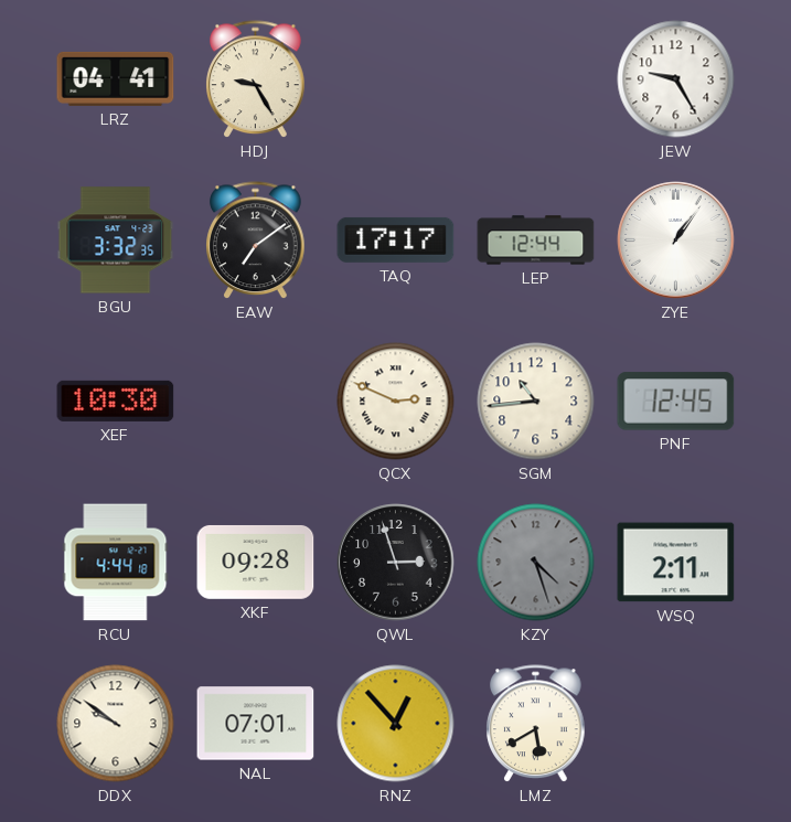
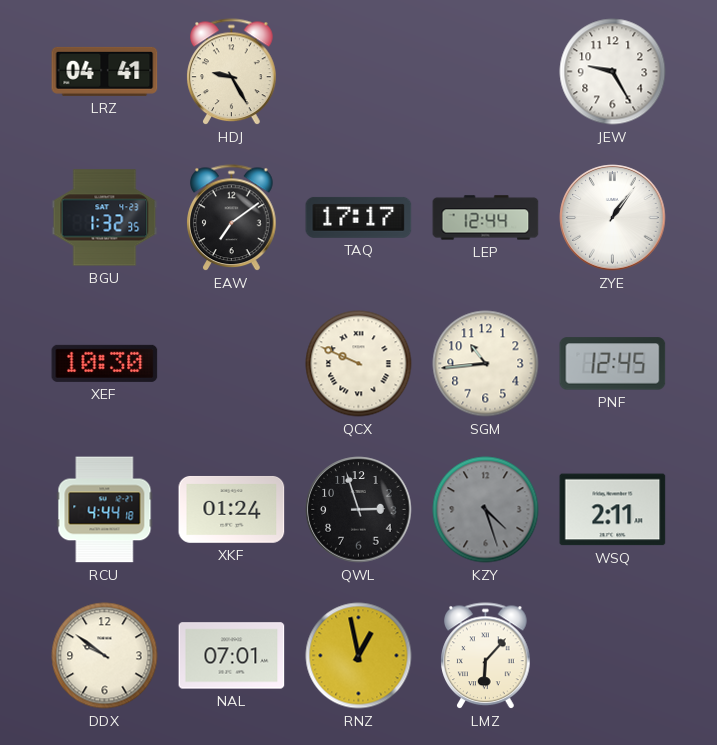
BGU: 3:32 -> 1:32
QCX: 2:49 -> 9:49
XKF: 09:28 -> 01:24
RNZ: 12:53 -> 12:58
LMZ: 5:40 -> 6:07
